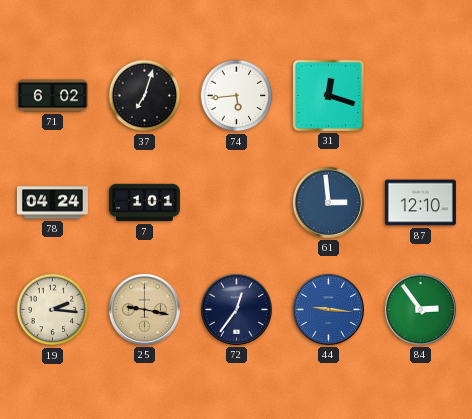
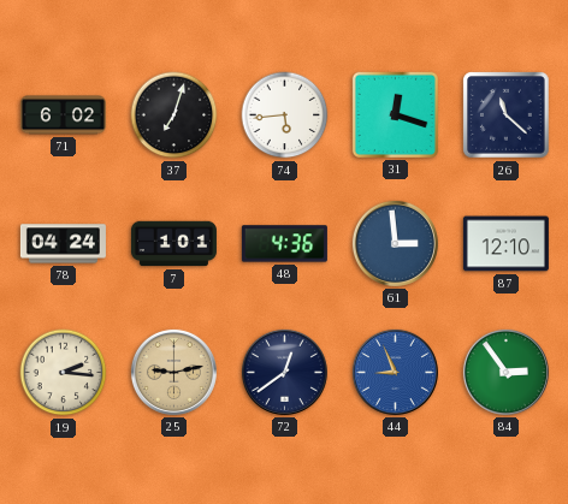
26: none -> 11:22
48: none -> 4:36
25: 9:17 -> 9:13
72: 12:36 -> 12:39
44: 9:16 -> 8:56
